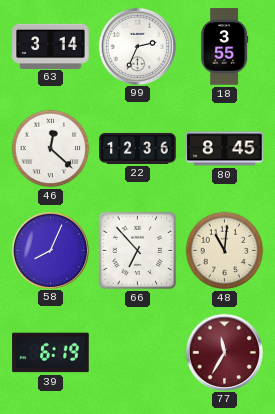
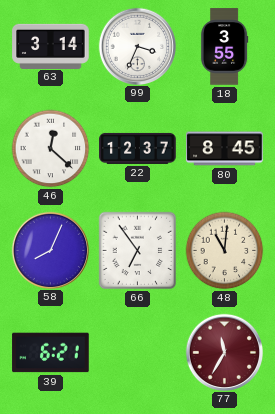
99: 2:34 -> 3:34
22: 12:36 -> 12:37
66: 6:53 -> 6:54
39: 6:19 -> 6:21
